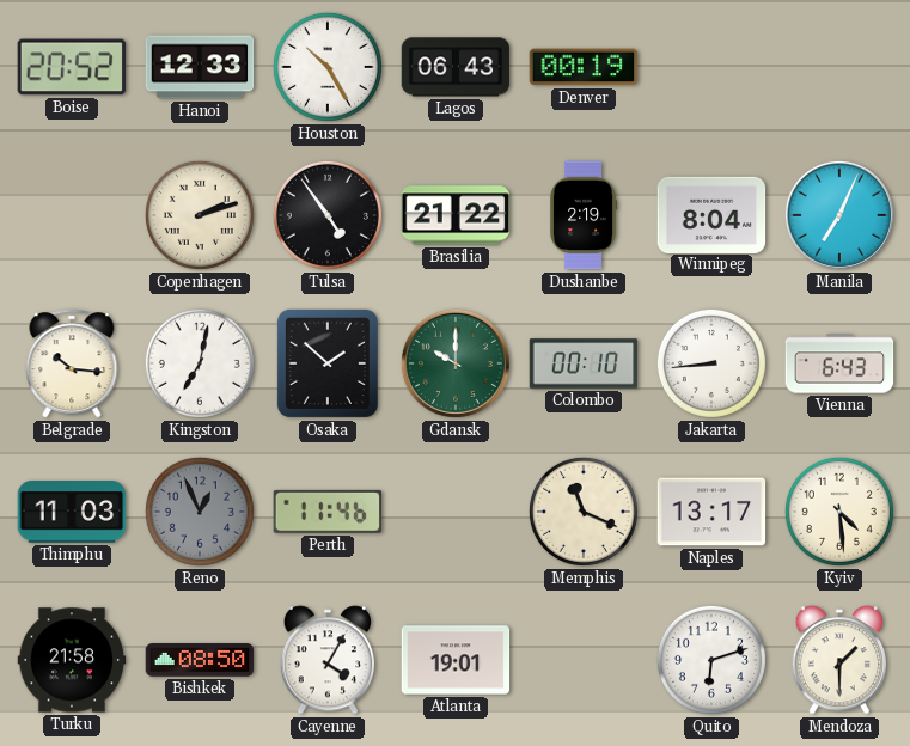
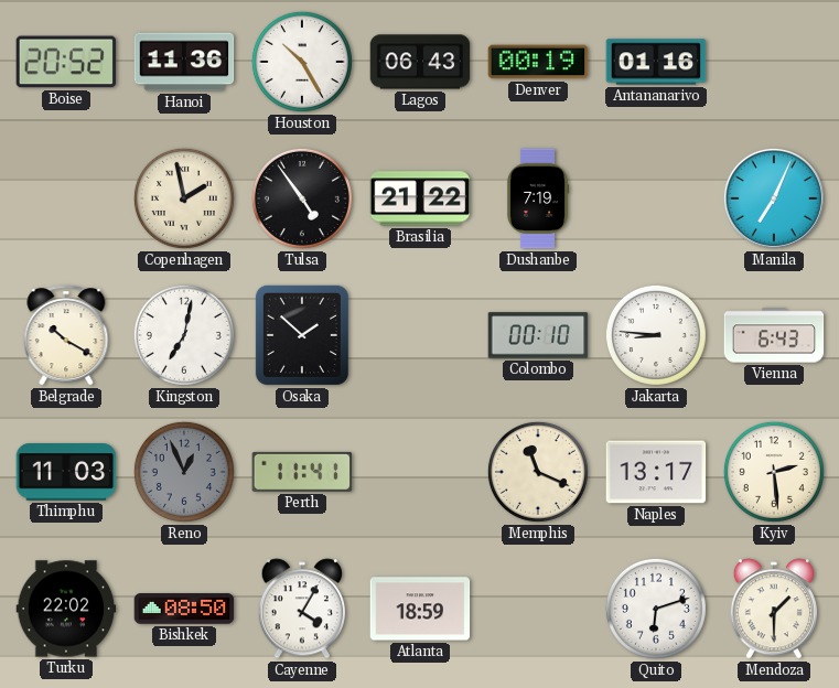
Hanoi: 12:33 -> 11:36
Antananarivo: none -> 01:16
Copenhagen: 2:12 -> 1:58
Dushanbe: 2:19 -> 7:19
Winnipeg: 8:04 -> none
Belgrade: 10:16 -> 10:20
Gdansk: 10:00 -> none
Jakarta: 8:44 -> 8:46
Perth: 11:46 -> 11:41
Kyiv: 4:29 -> 2:29
Turku: 21:58 -> 22:02
Atlanta: 19:01 -> 18:59
